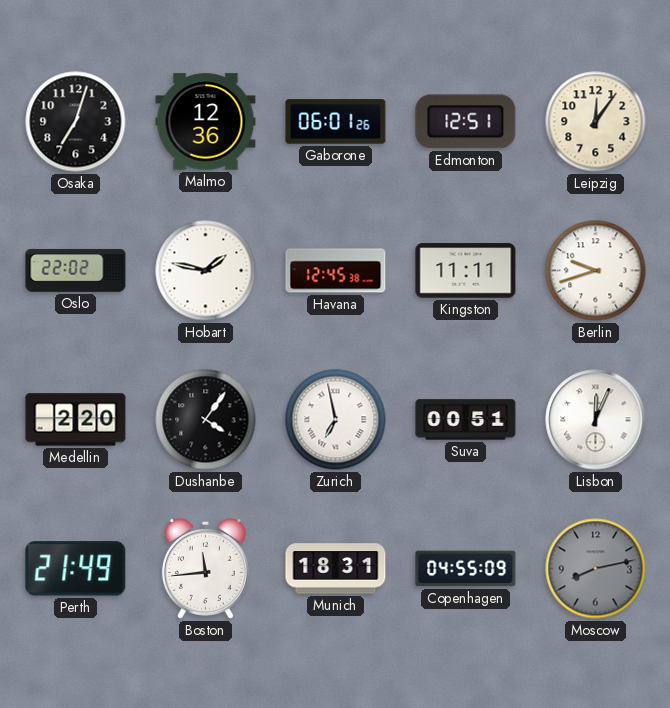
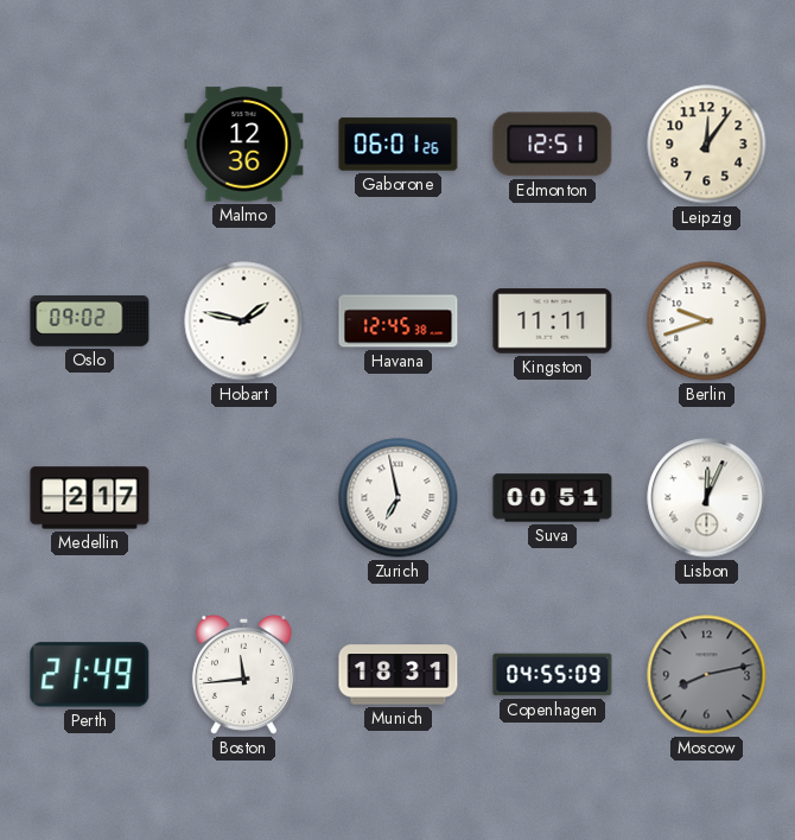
Osaka: 7:03 -> none
Oslo: 22:02 -> 09:02
Medellin: 2:20 -> 2:17
Dushanbe: 4:06 -> none
